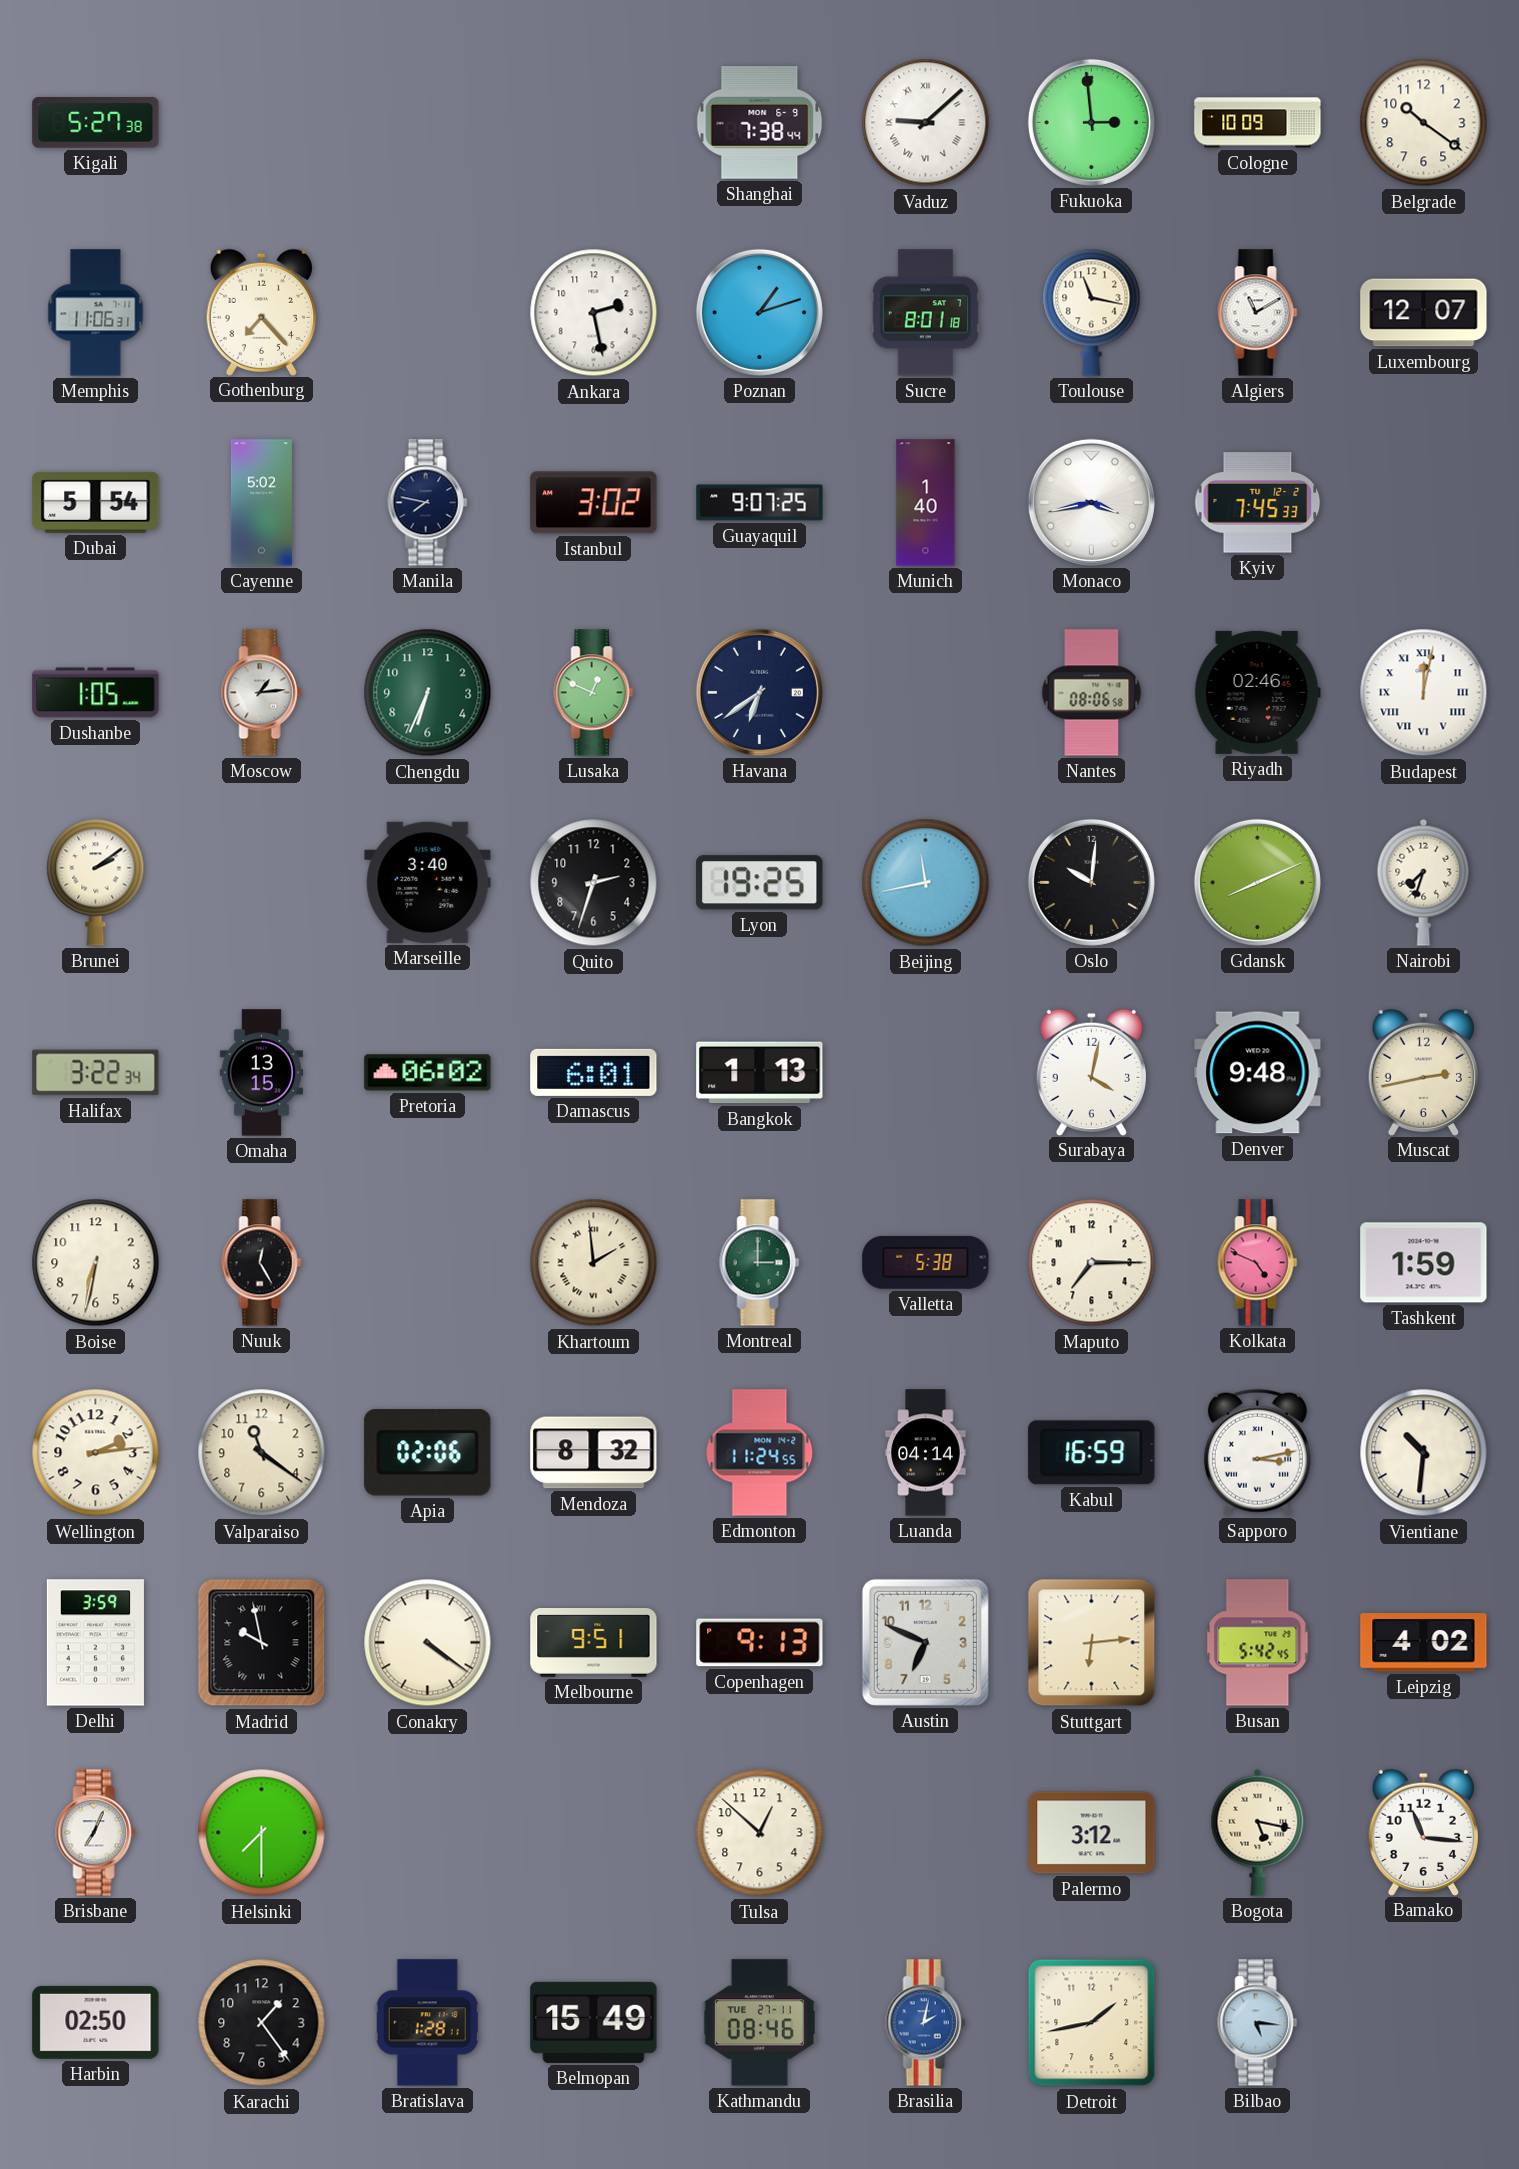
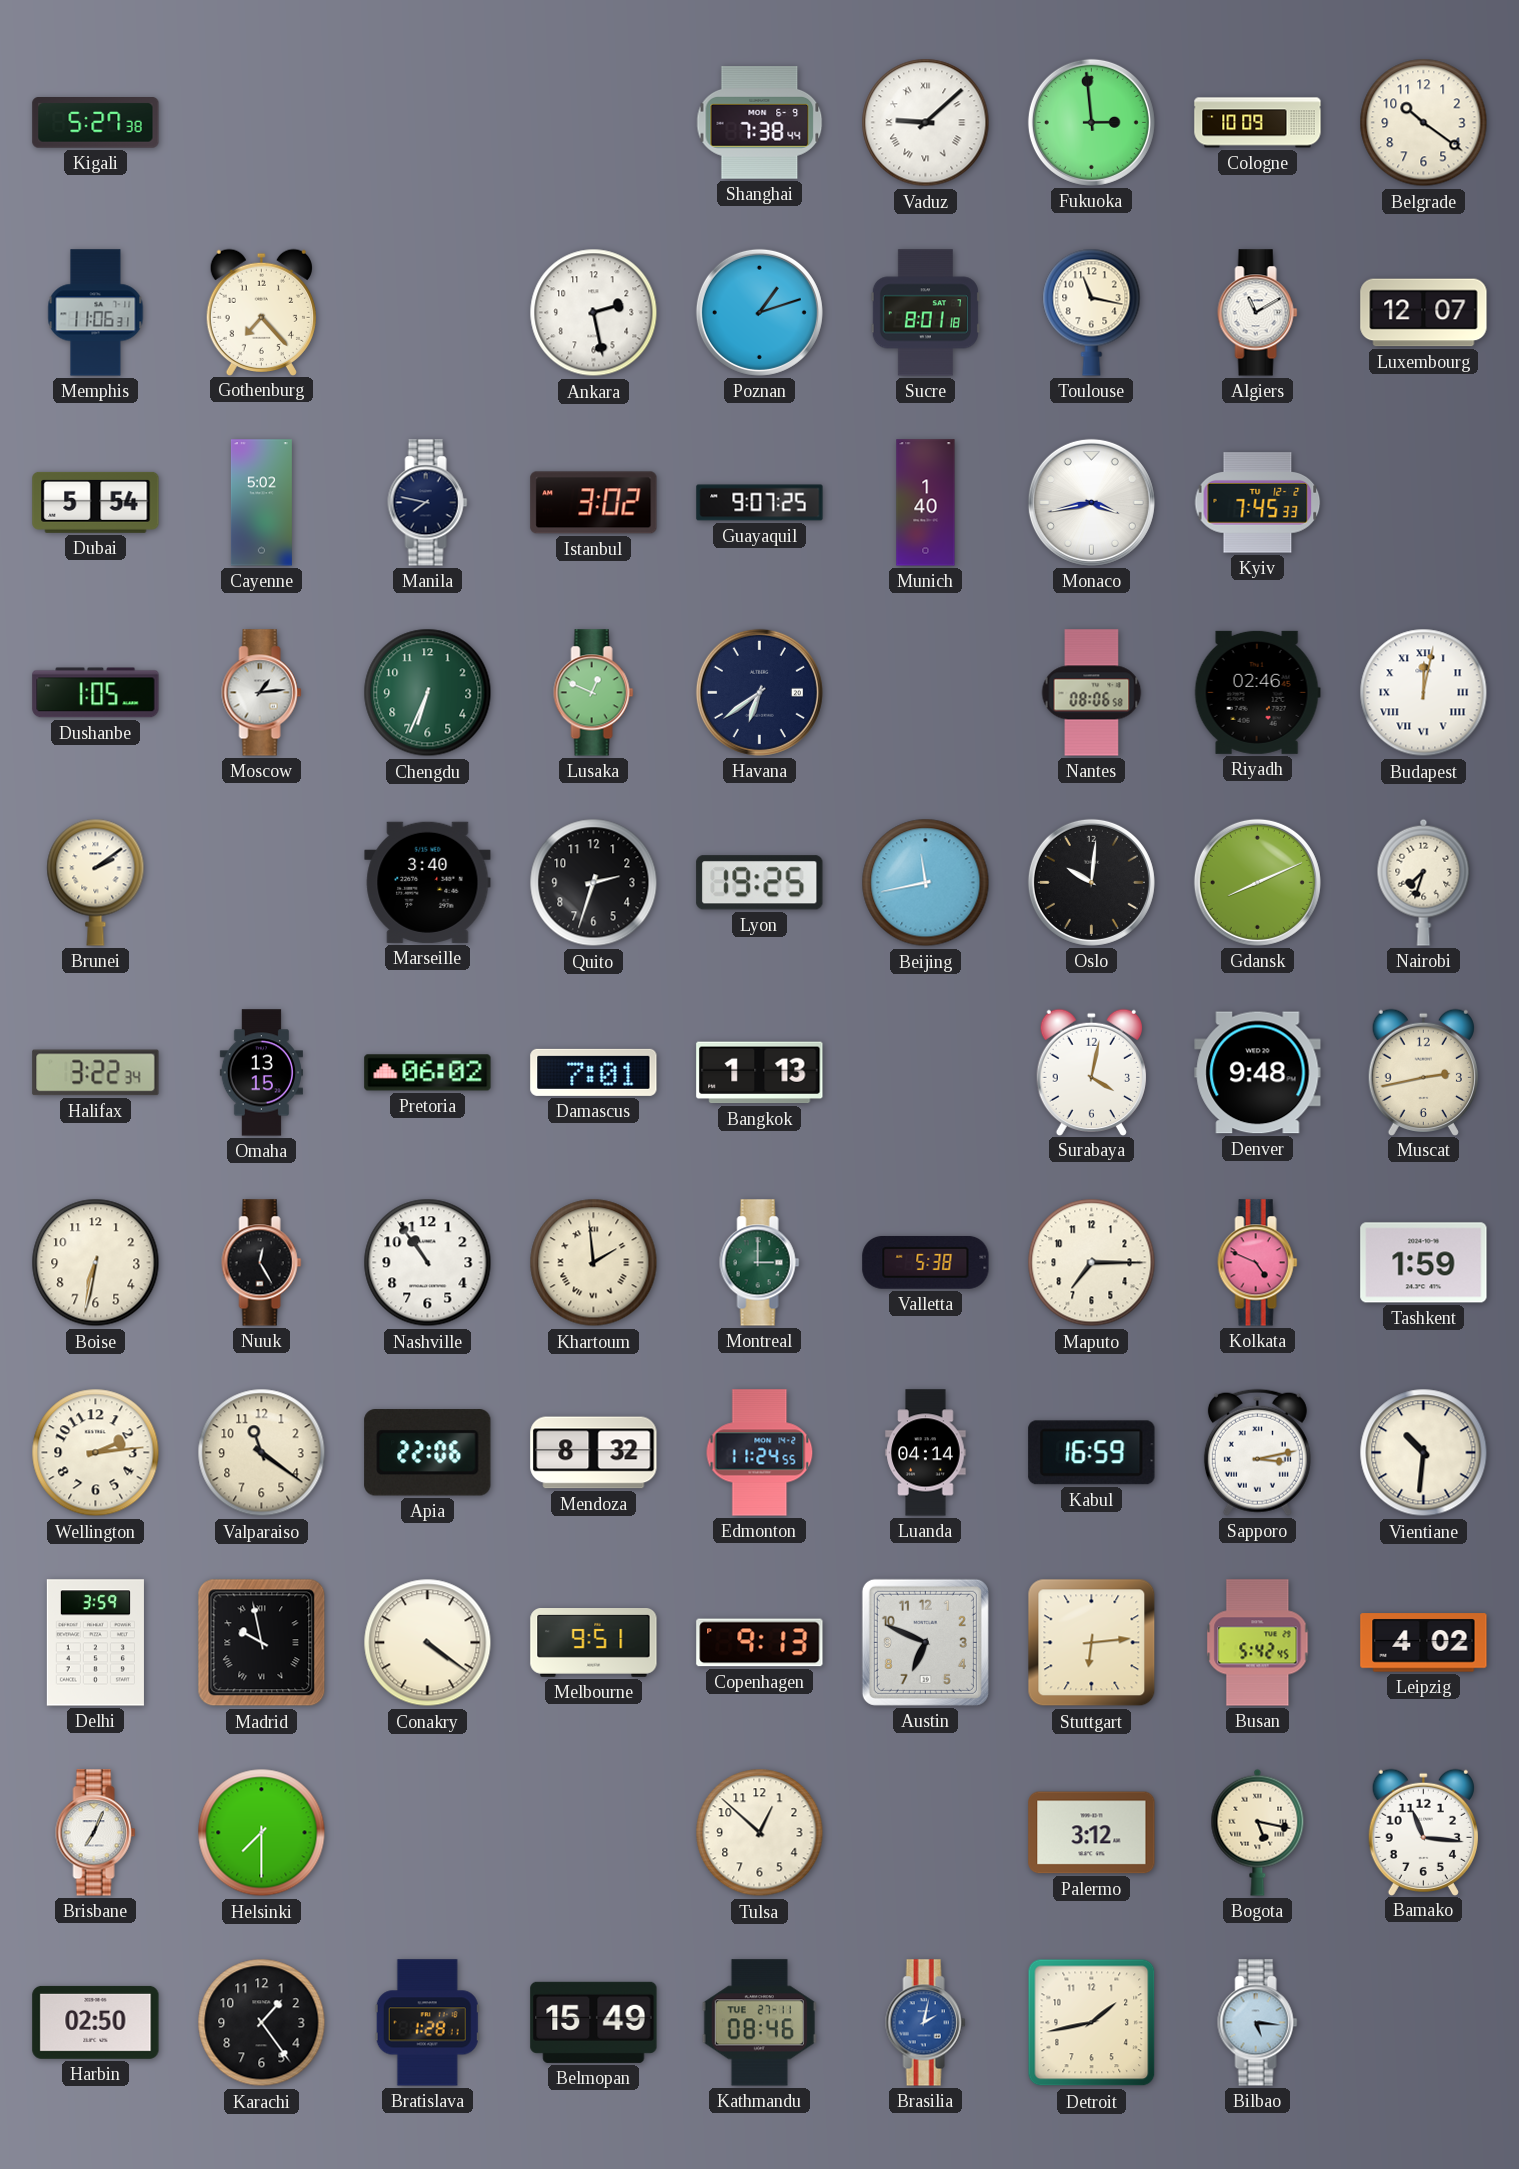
Damascus: 6:01 -> 7:01
Nashville: none -> 10:54
Apia: 02:06 -> 22:06
